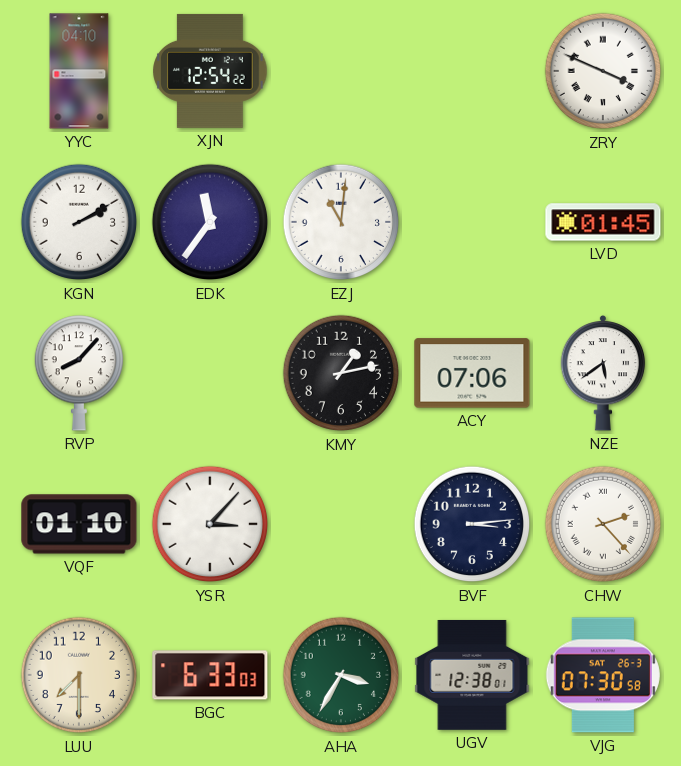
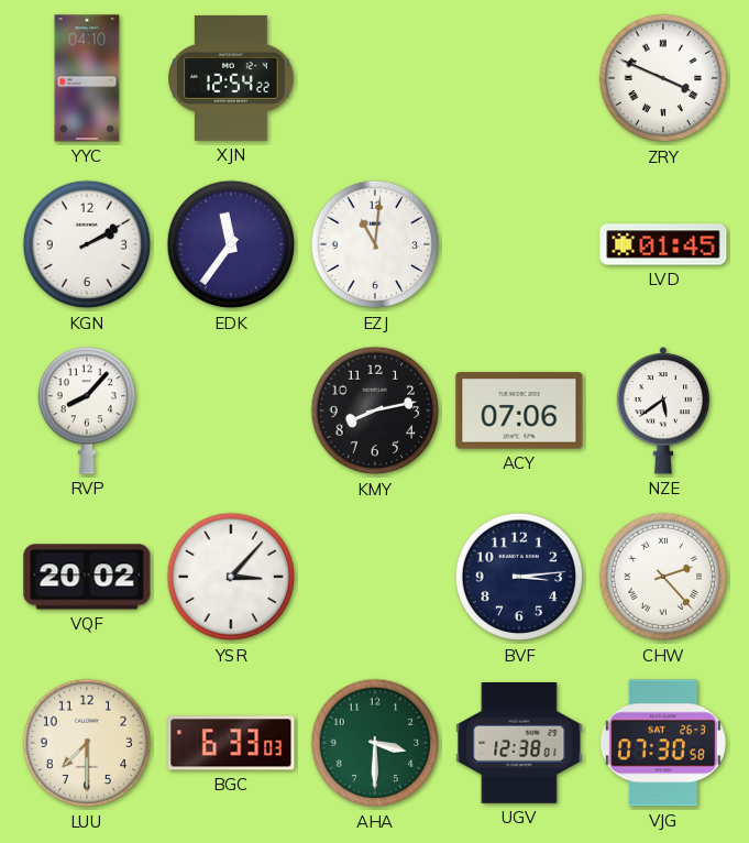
KMY: 1:13 -> 8:13
VQF: 01:10 -> 20:02
AHA: 3:35 -> 3:30
